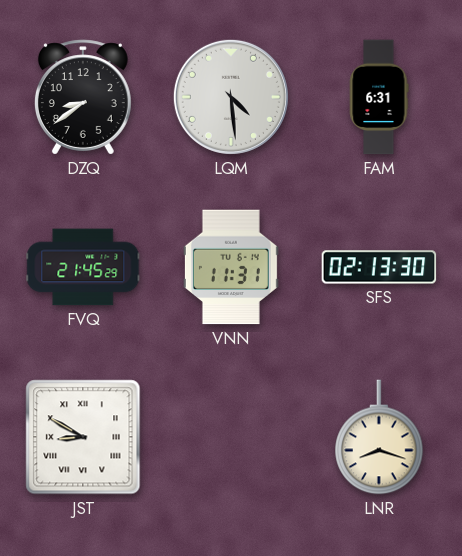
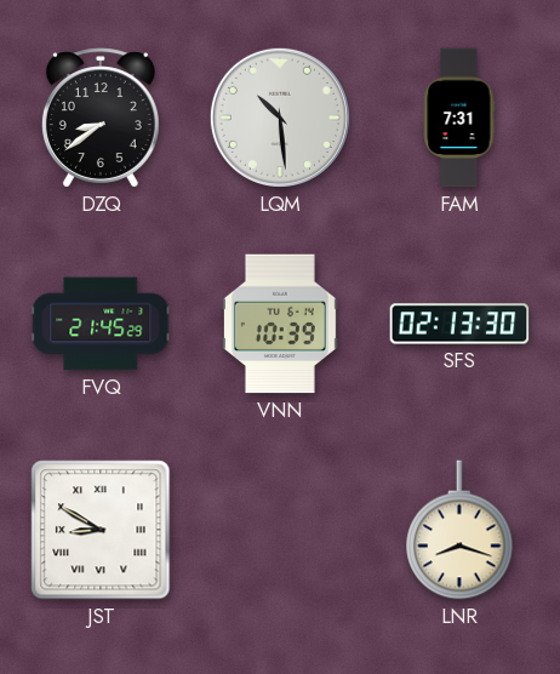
LQM: 4:29 -> 10:29
FAM: 6:31 -> 7:31
VNN: 11:31 -> 10:39
